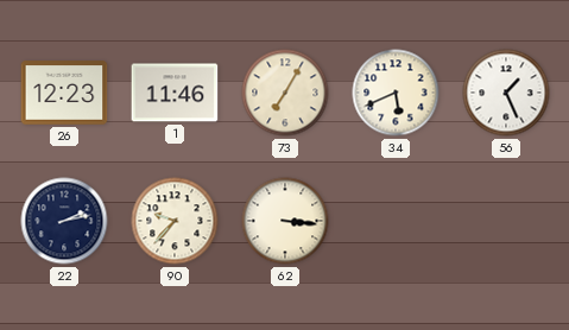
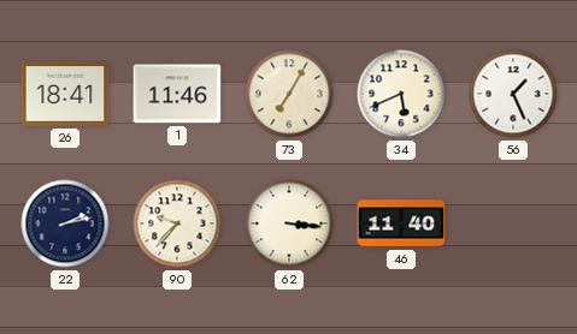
26: 12:23 -> 18:41
46: none -> 11:40
